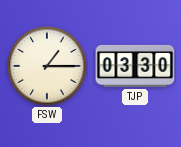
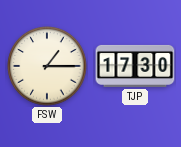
TJP: 03:30 -> 17:30
